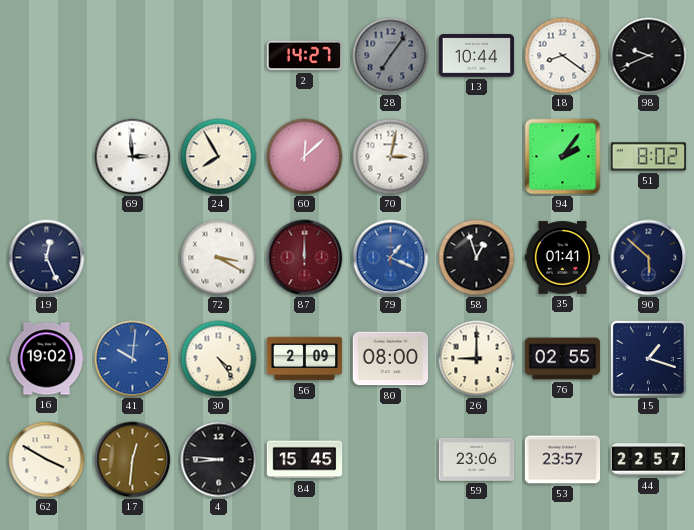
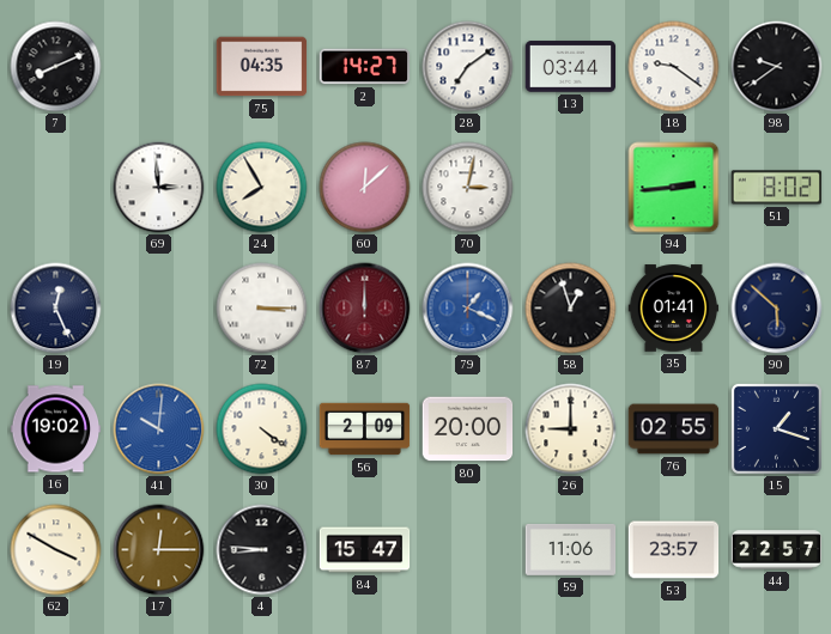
7: none -> 8:11
75: none -> 04:35
28: 7:06 -> 7:09
28 dial: grey -> white
13: 10:44 -> 03:44
18: 8:21 -> 9:21
98: 9:41 -> 9:39
94: 2:06 -> 2:44
72: 3:20 -> 3:15
30: 4:24 -> 4:21
80: 08:00 -> 20:00
17: 12:31 -> 12:15
84: 15:45 -> 15:47
59: 23:06 -> 11:06
